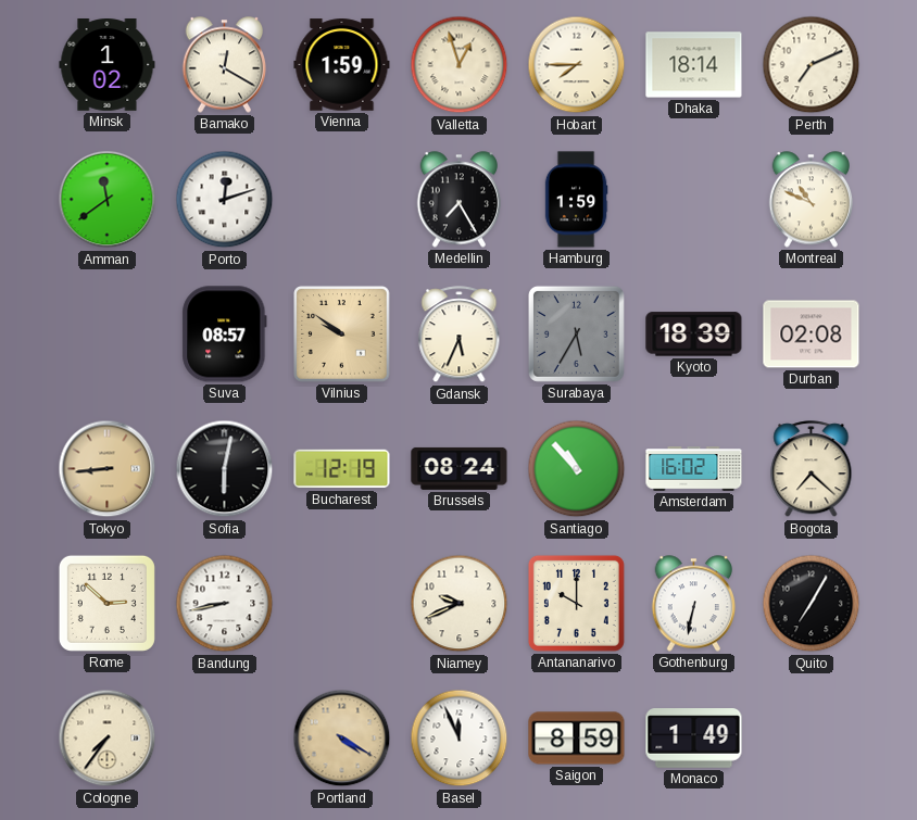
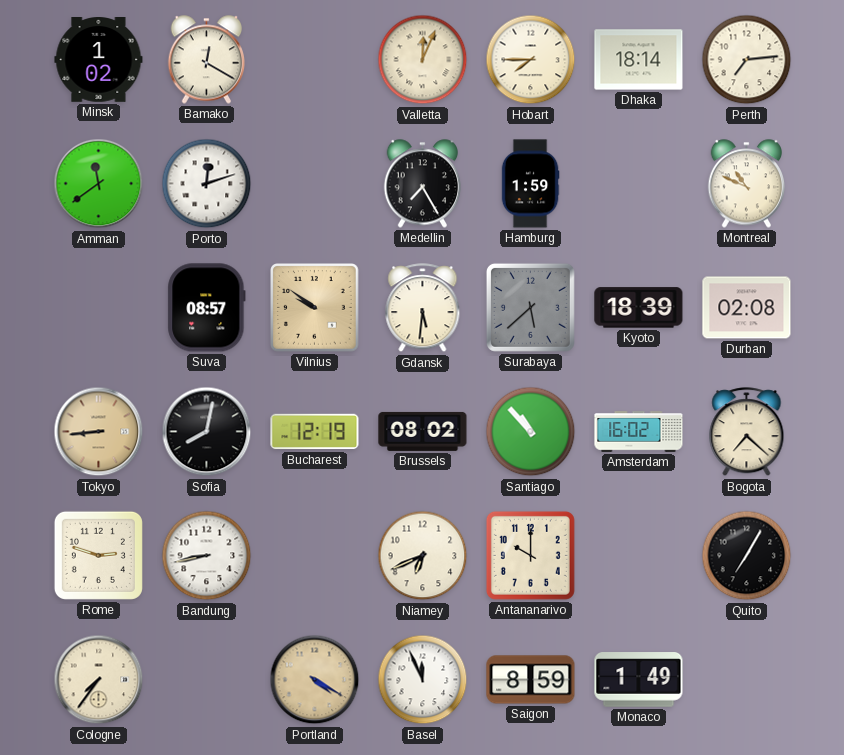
Vienna: 1:59 -> none
Valletta: 12:57 -> 12:04
Perth: 7:11 -> 7:14
Gdansk: 5:34 -> 5:31
Surabaya: 5:35 -> 5:38
Sofia: 6:02 -> 8:02
Brussels: 08:24 -> 08:02
Rome: 2:52 -> 2:48
Niamey: 9:41 -> 6:41
Gothenburg: 6:32 -> none
